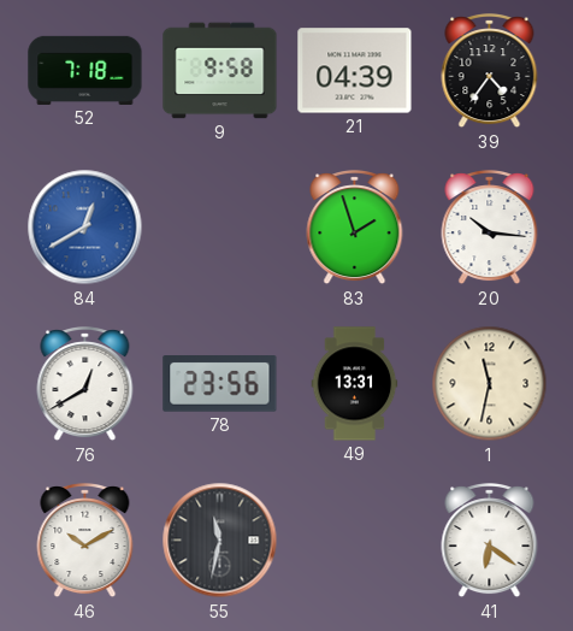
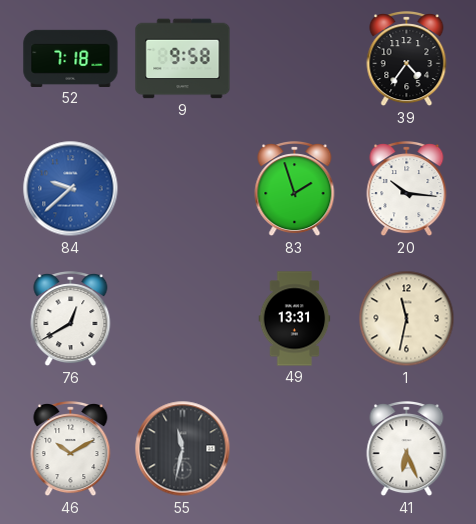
21: 04:39 -> none
84: 12:40 -> 9:38
78: 23:56 -> none
41: 6:21 -> 6:26
